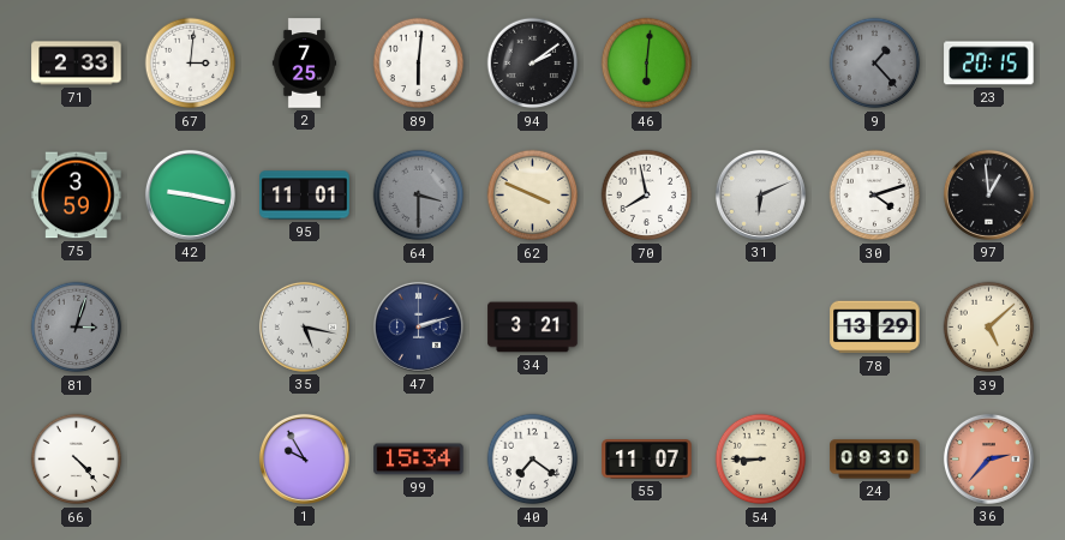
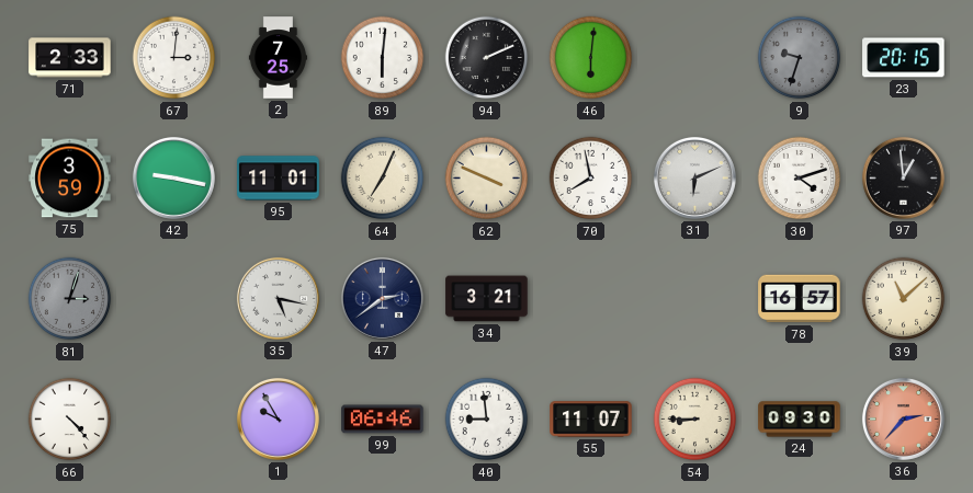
94: 2:09 -> 2:11
9: 1:23 -> 9:33
64: 3:30 -> 7:04
64 dial: grey -> cream
47: 2:12 -> 2:39
78: 13:29 -> 16:57
39: 5:08 -> 11:08
99: 15:34 -> 06:46
40: 7:21 -> 8:59
